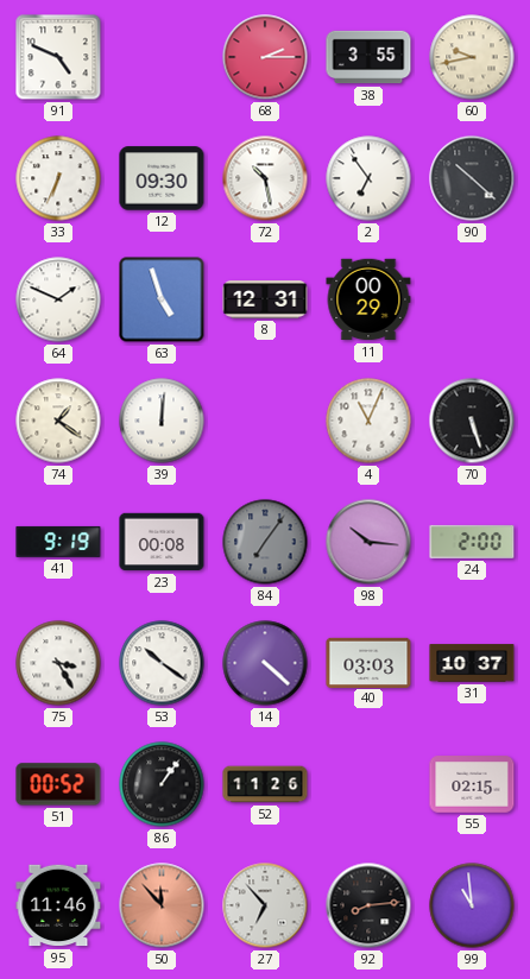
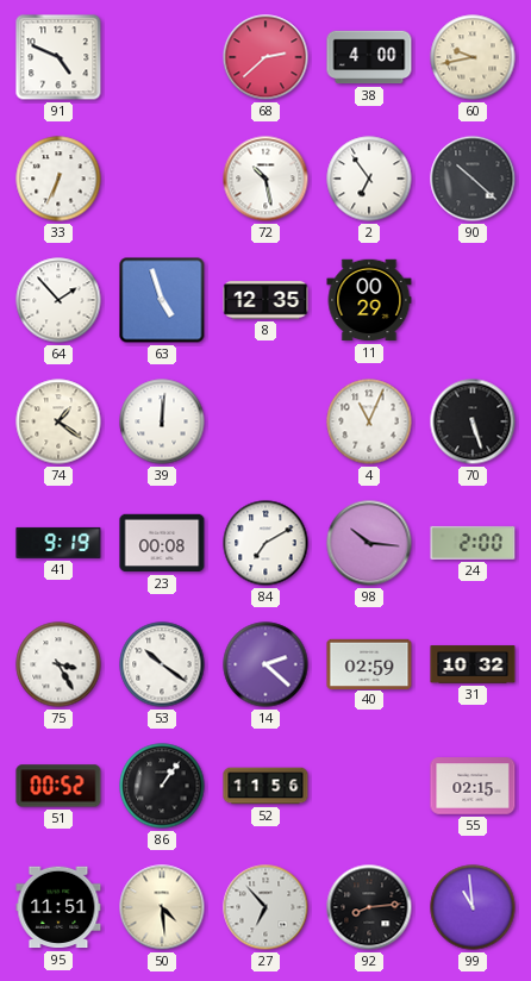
68: 2:15 -> 2:38
38: 3:55 -> 4:00
12: 09:30 -> none
64: 1:49 -> 1:53
8: 12:31 -> 12:35
84: 7:06 -> 7:10
84 dial: grey -> white
14: 4:22 -> 2:22
40: 03:03 -> 02:59
31: 10:37 -> 10:32
52: 11:26 -> 11:56
95: 11:46 -> 11:51
50: 11:53 -> 4:29
50 dial: salmon -> cream
